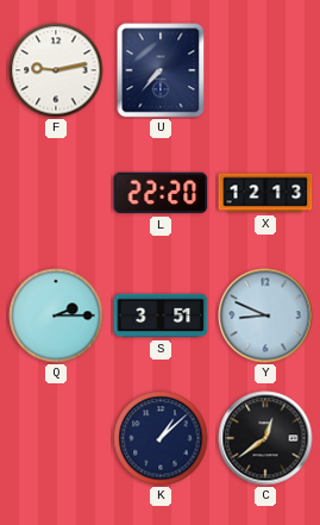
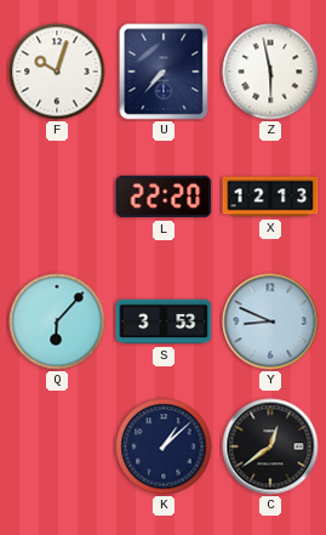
F: 9:13 -> 10:03
Z: none -> 5:58
Q: 2:15 -> 6:07
S: 3:51 -> 3:53
